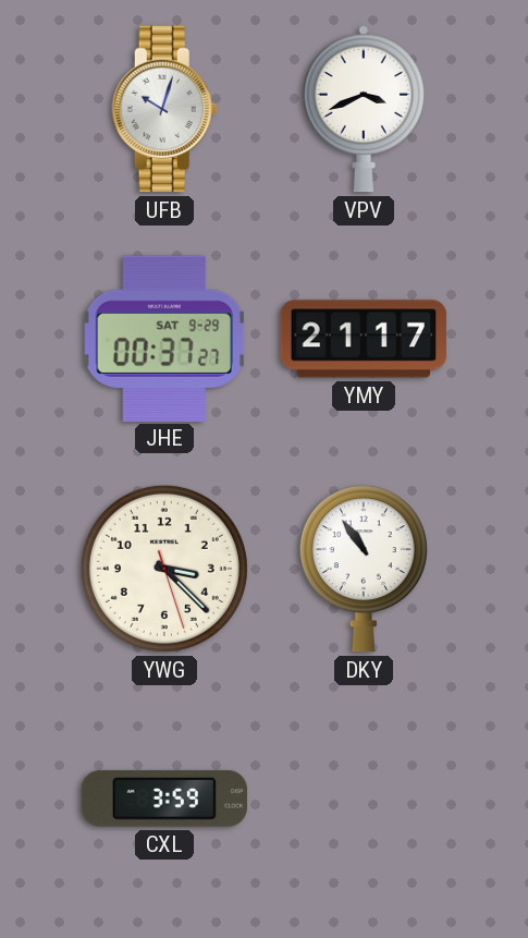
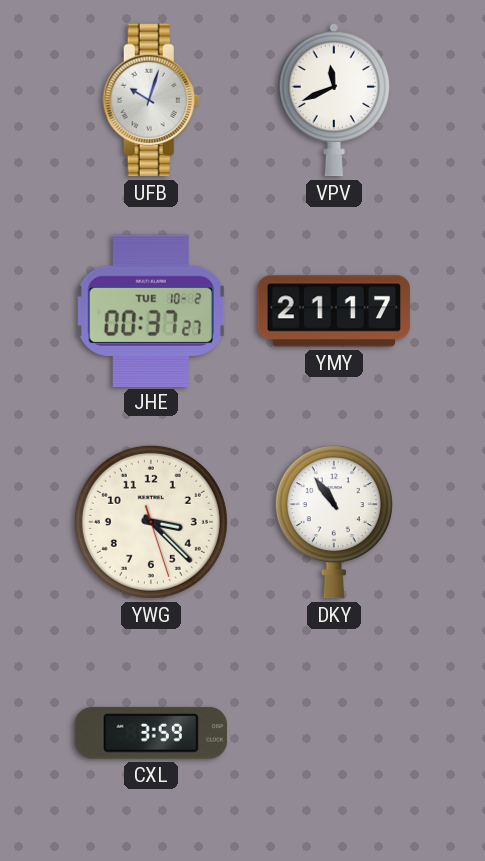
VPV: 3:41 -> 11:41
JHE date: SAT 9-29 -> TUE 10-2
